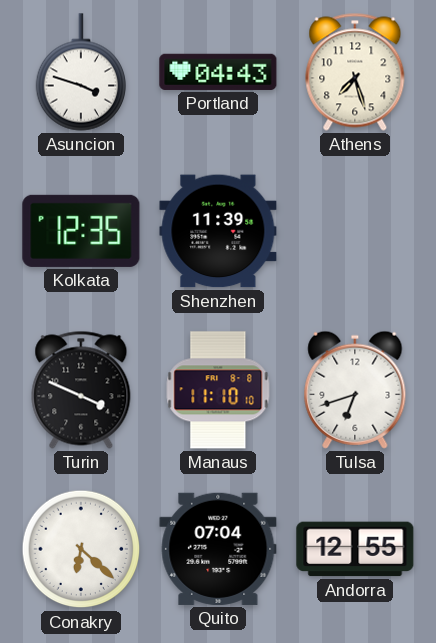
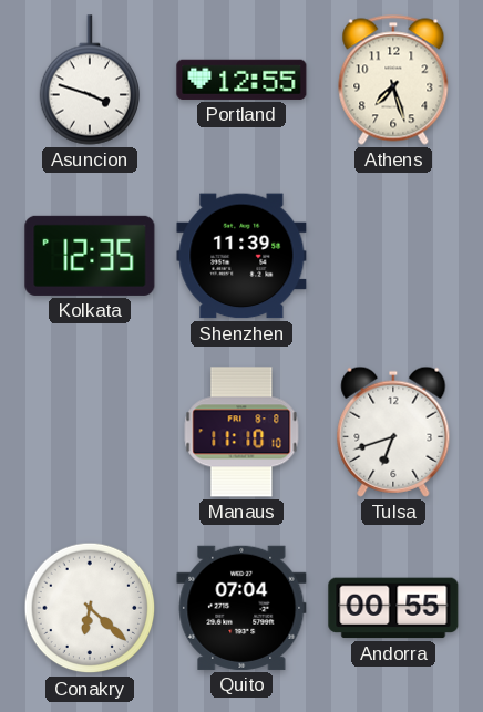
Portland: 04:43 -> 12:55
Turin: 3:49 -> none
Andorra: 12:55 -> 00:55
